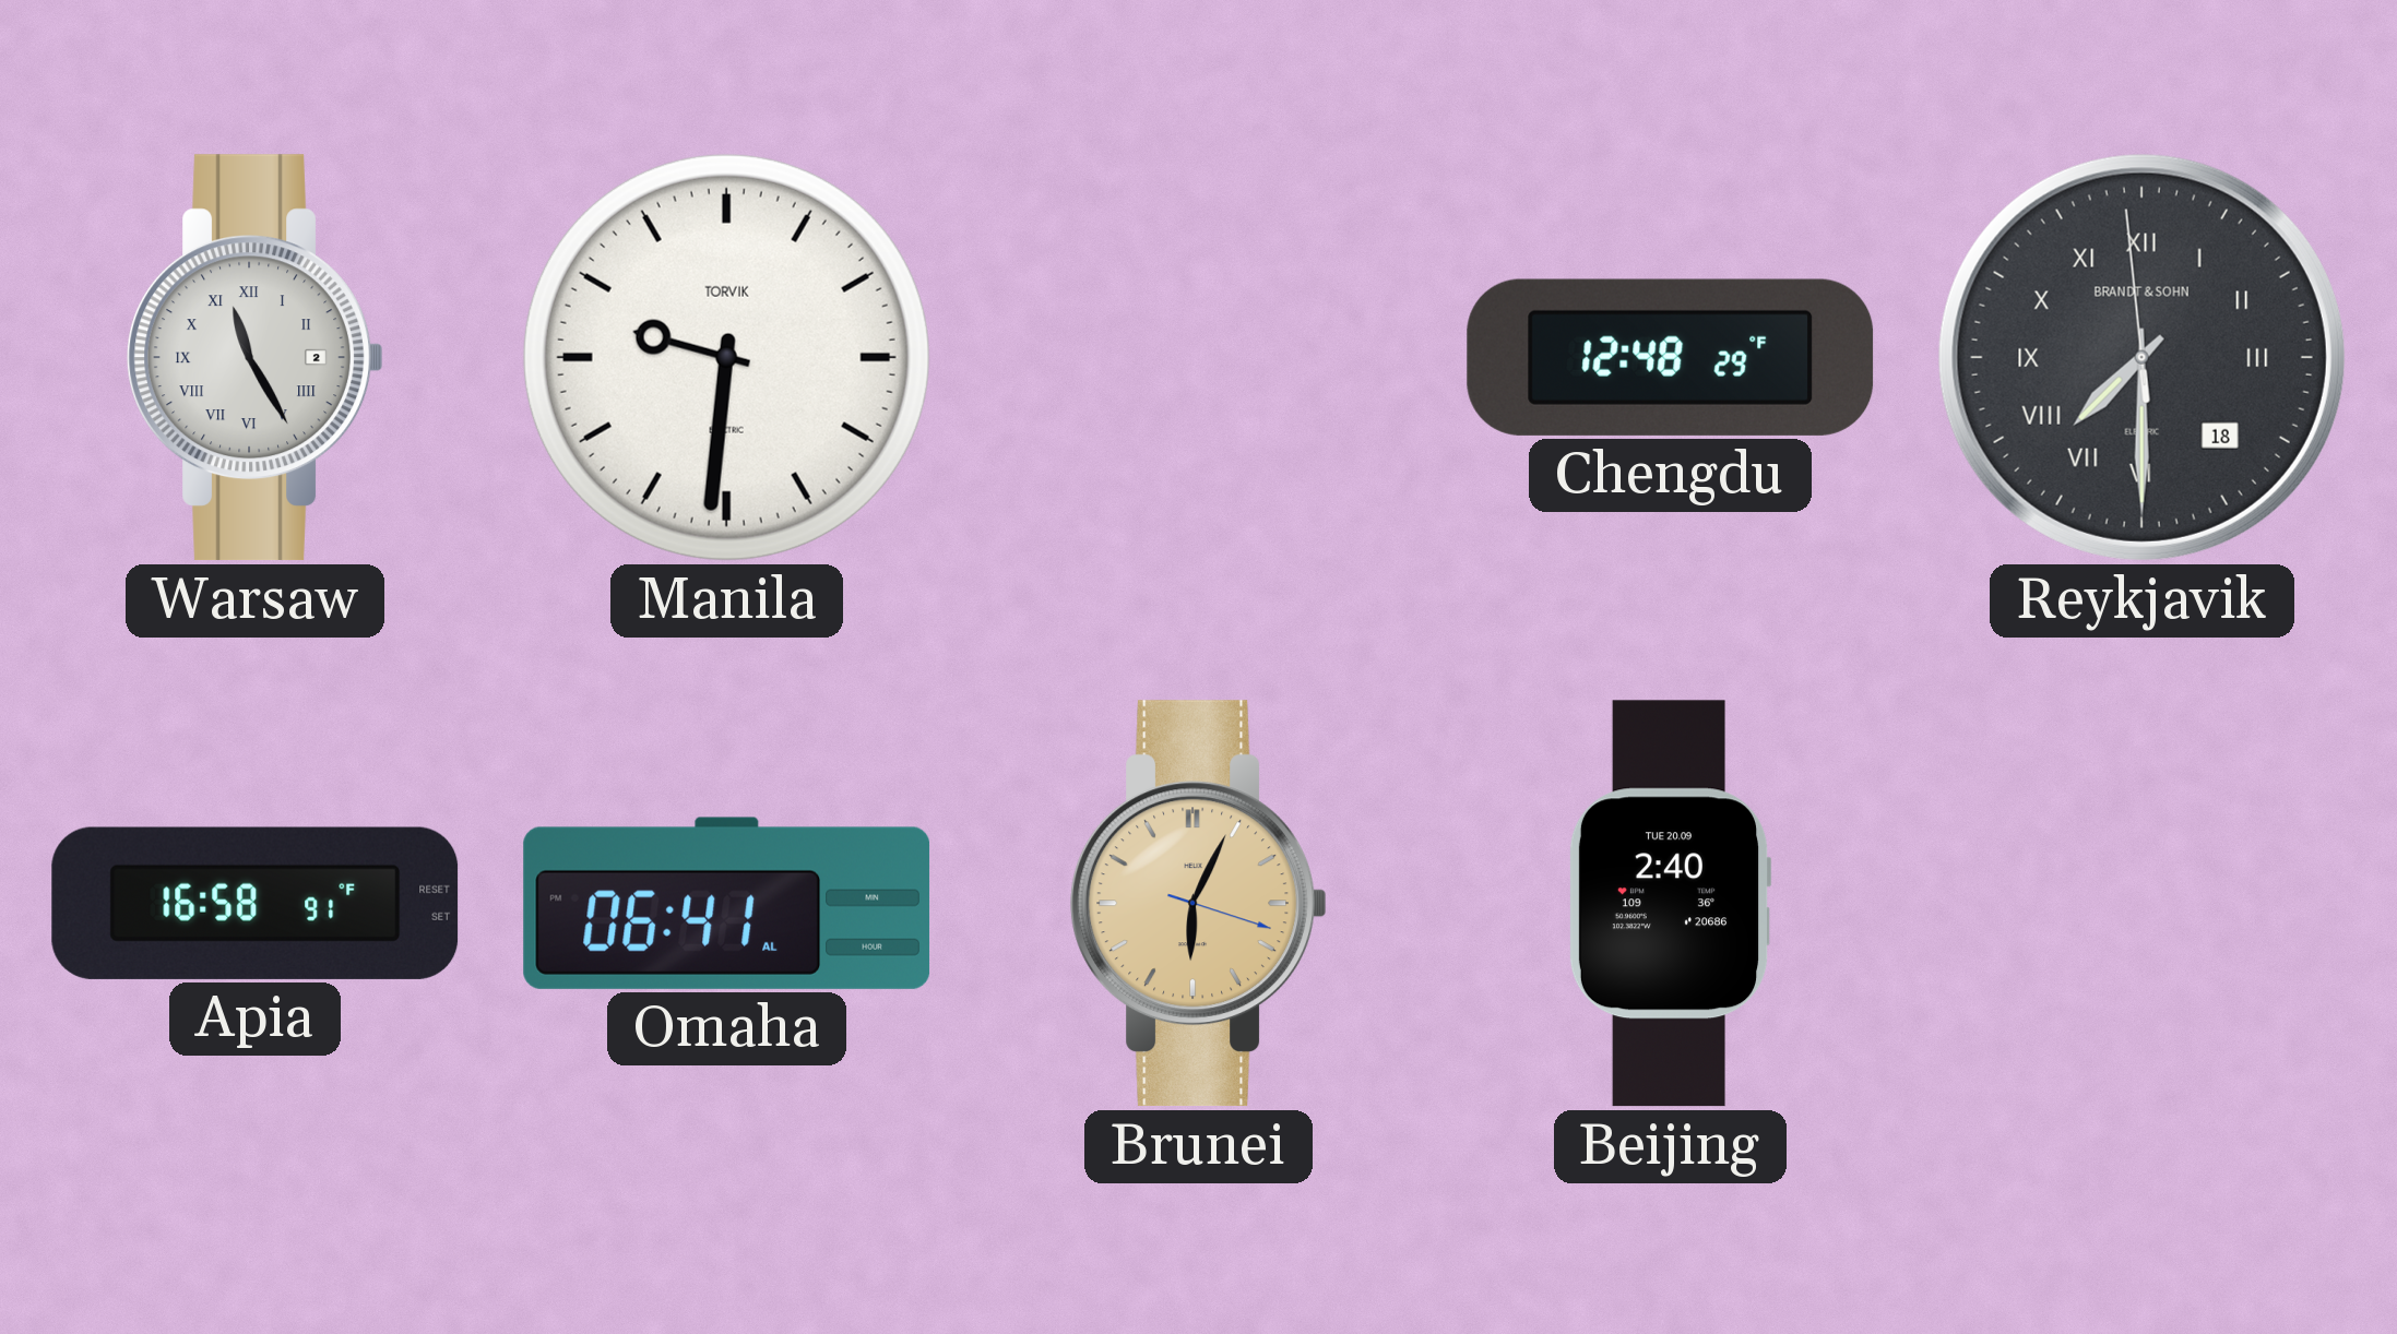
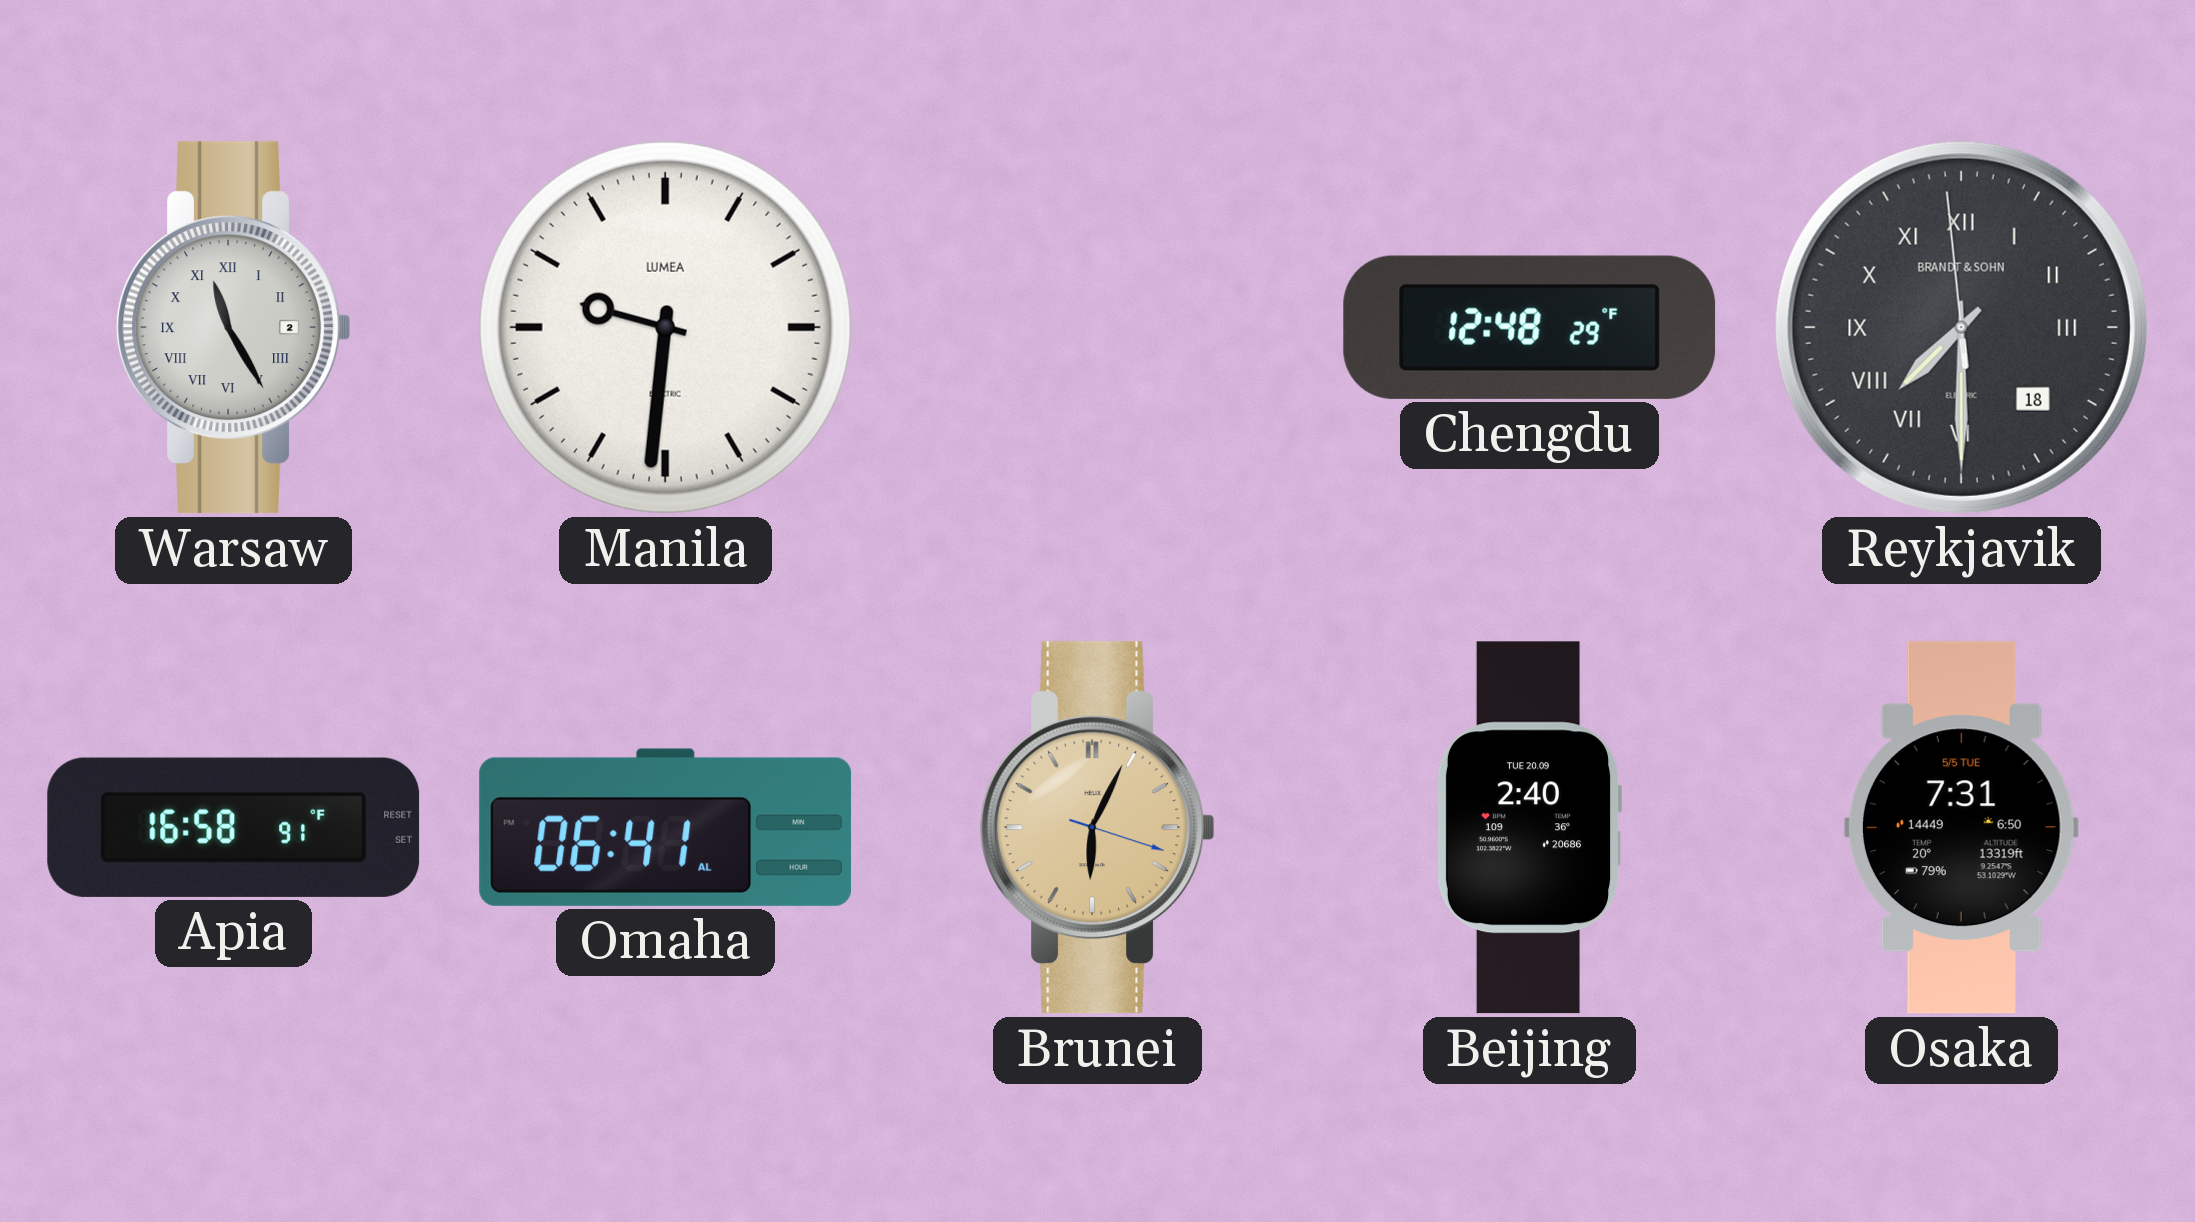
Manila brand: TORVIK -> LUMEA
Osaka: none -> 7:31
